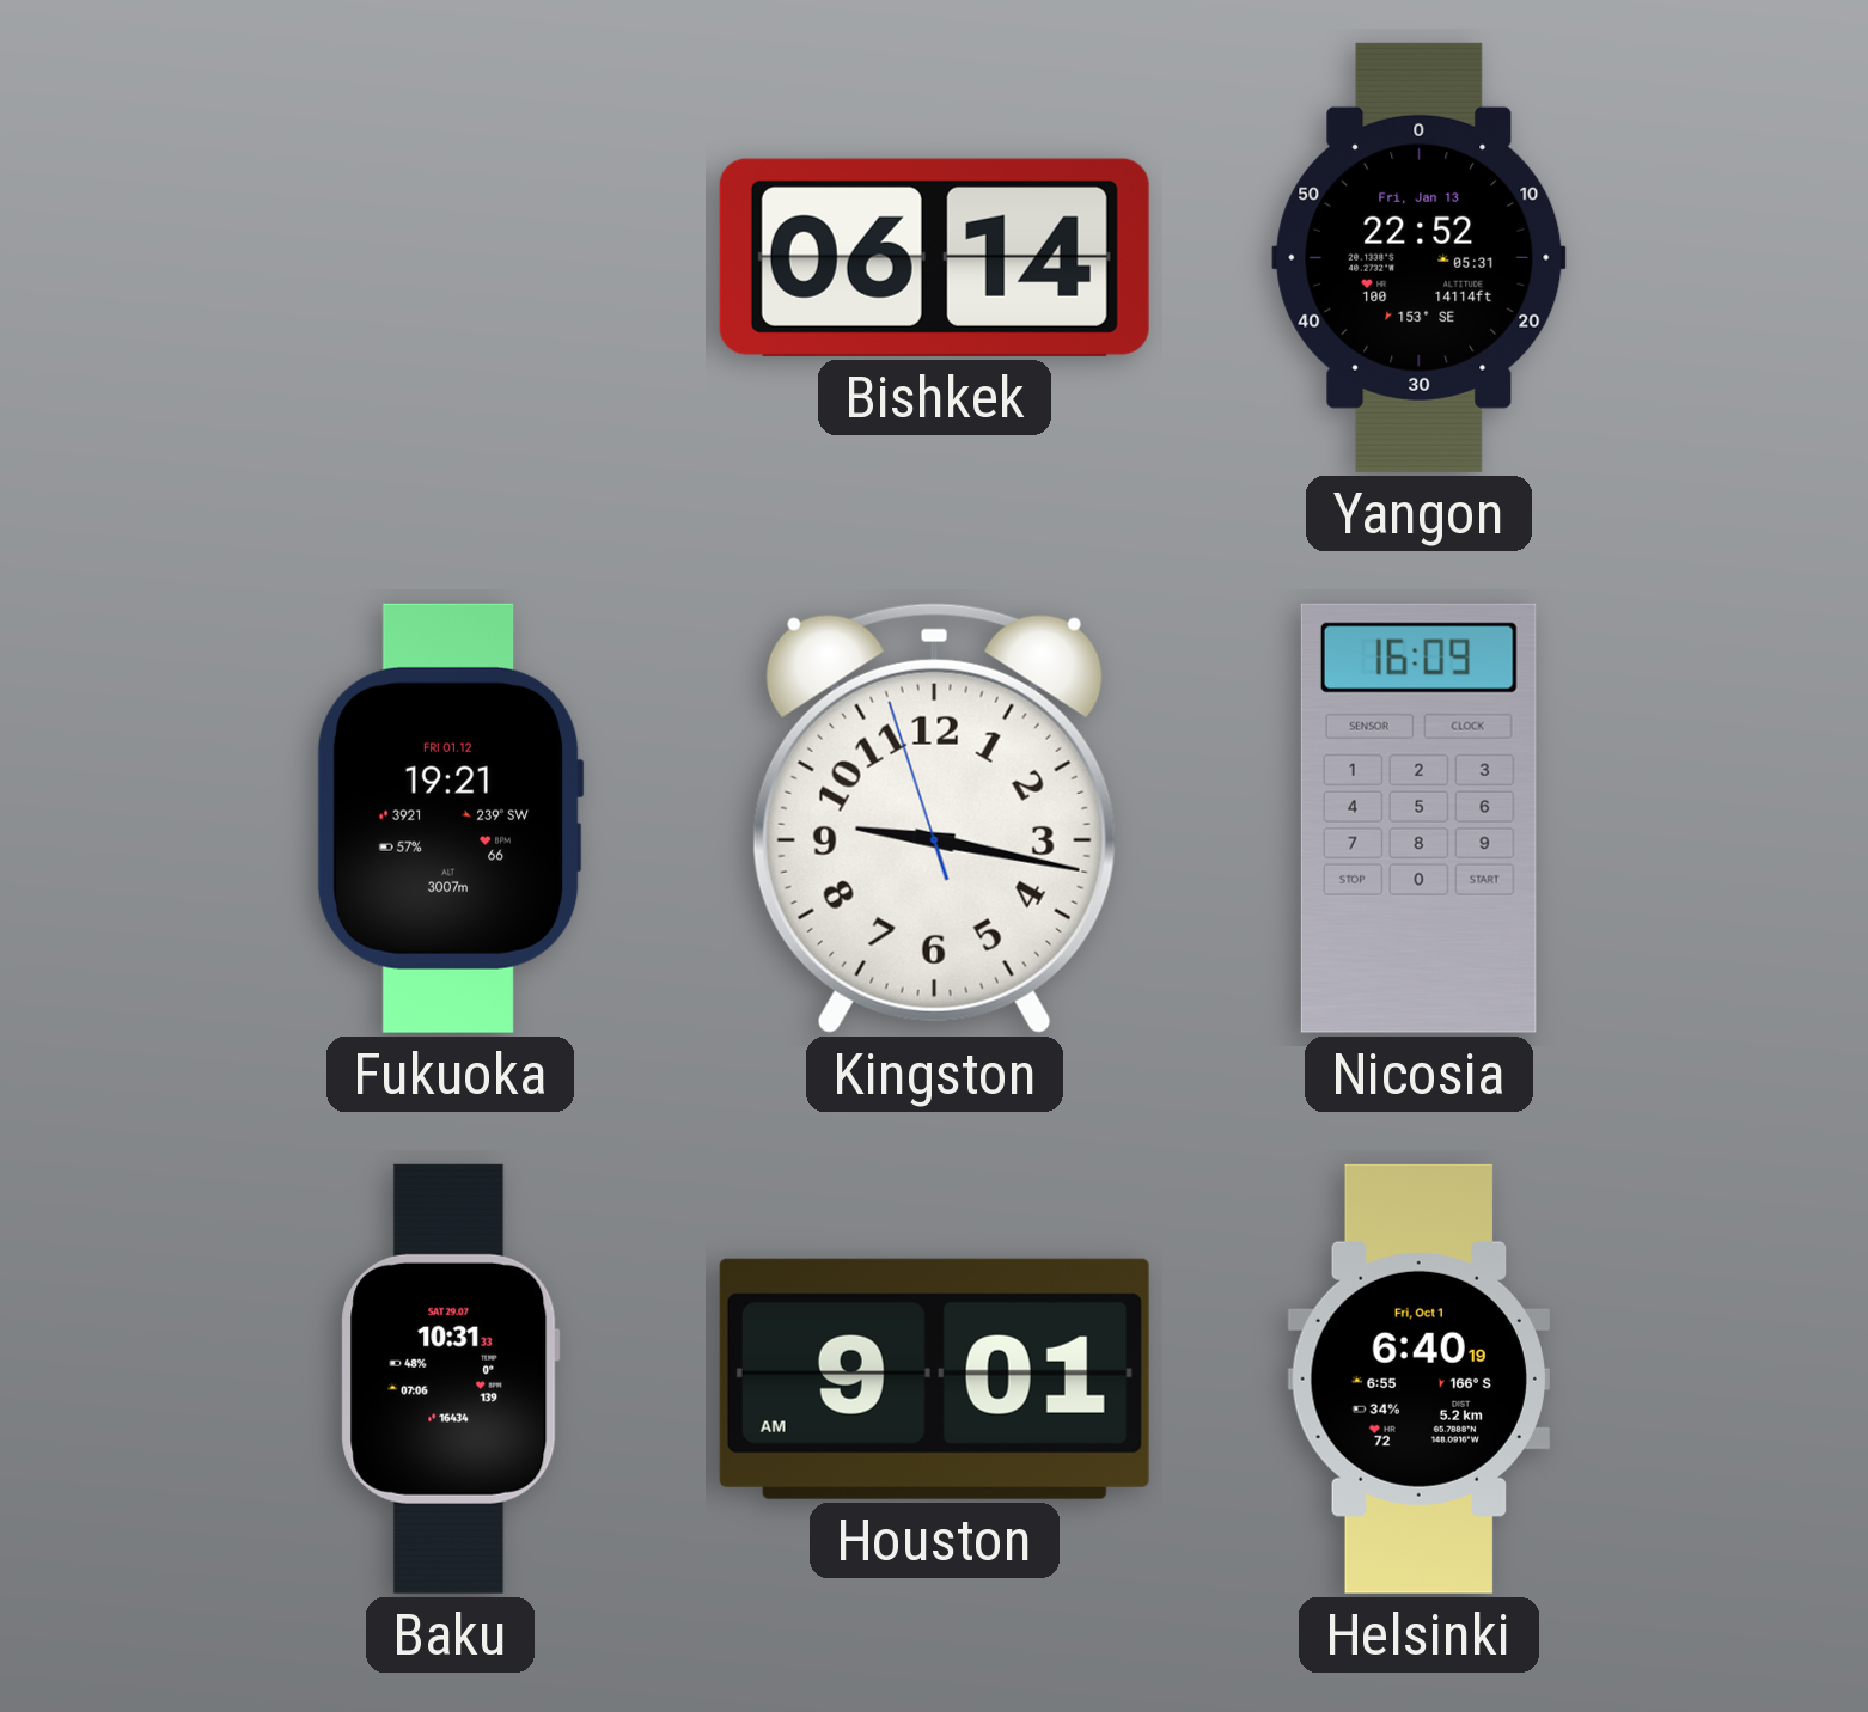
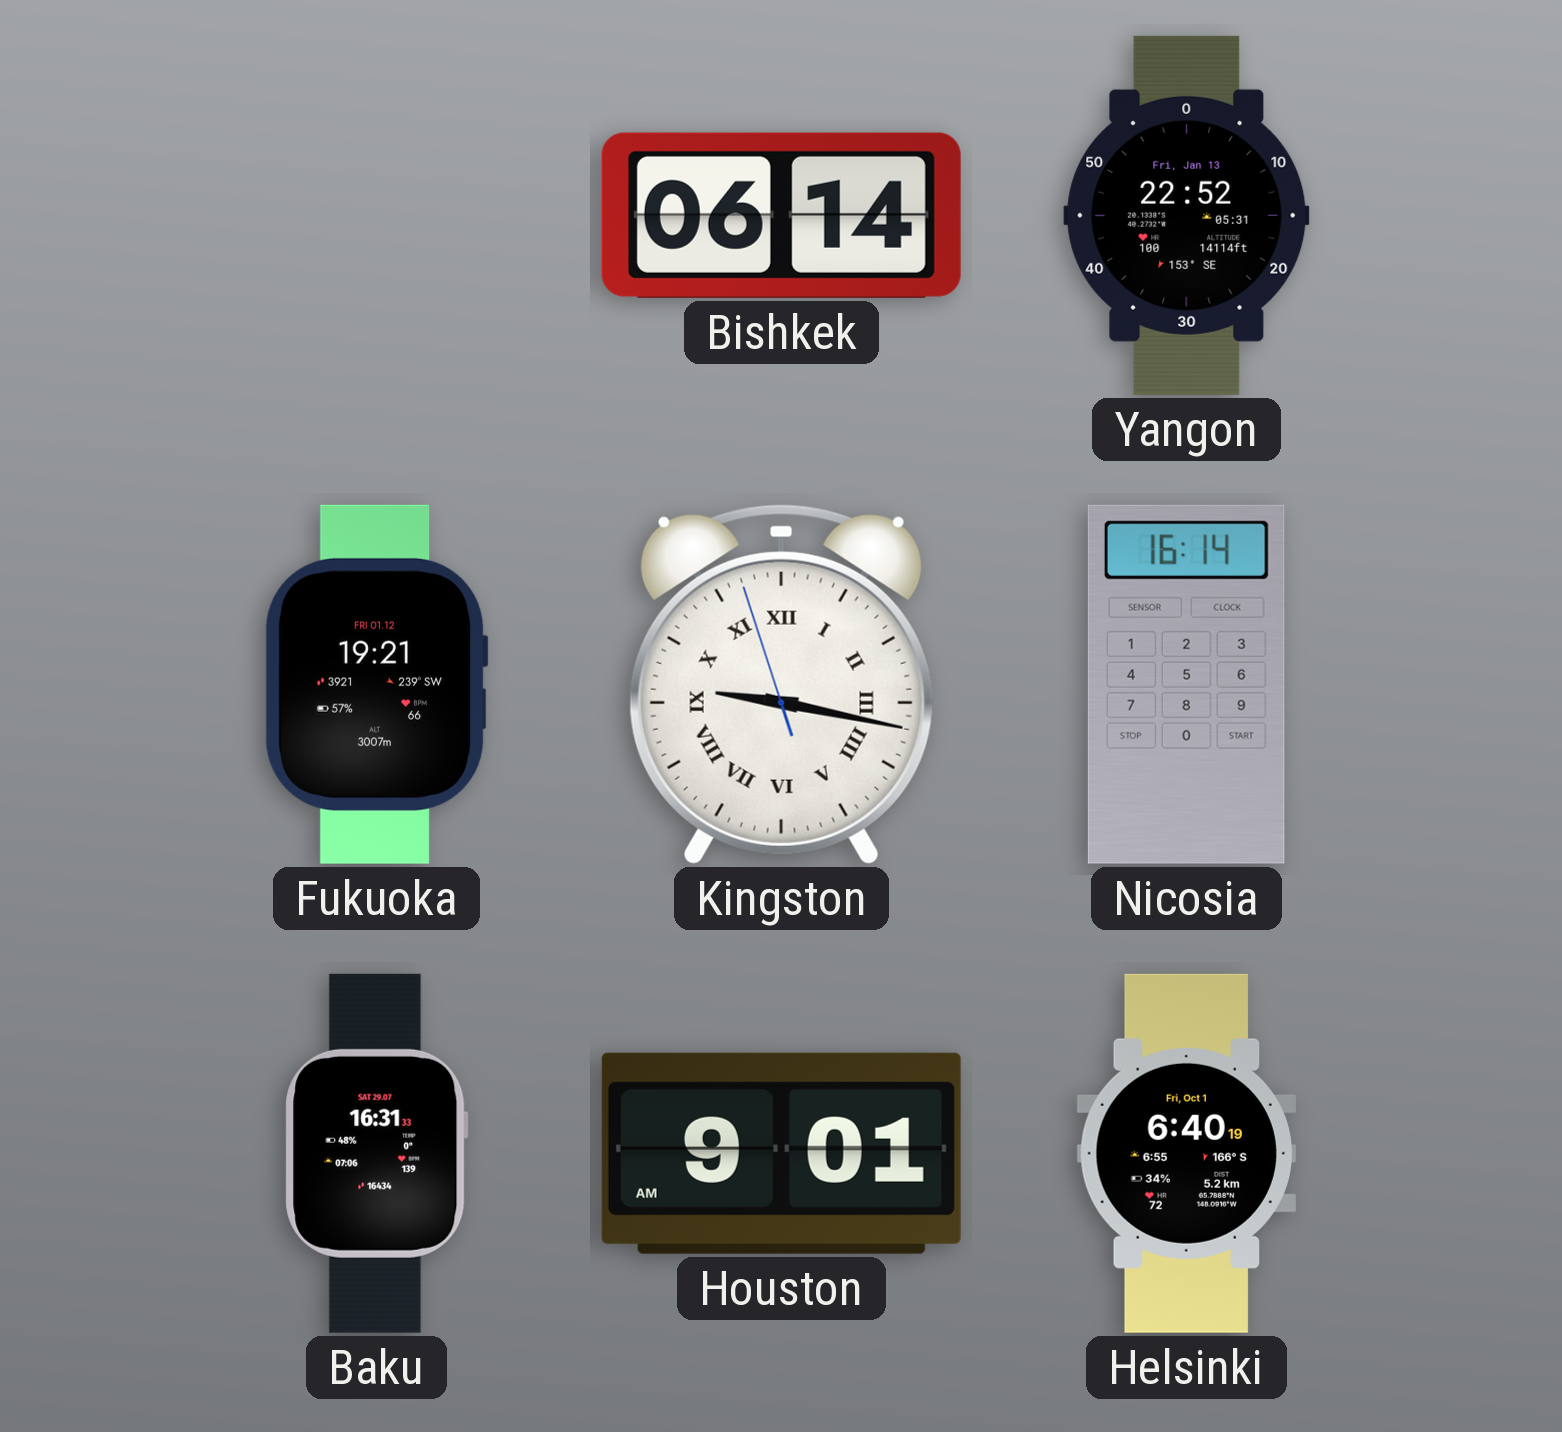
Kingston numerals: Arabic -> Roman
Nicosia: 16:09 -> 16:14
Baku: 10:31 -> 16:31
